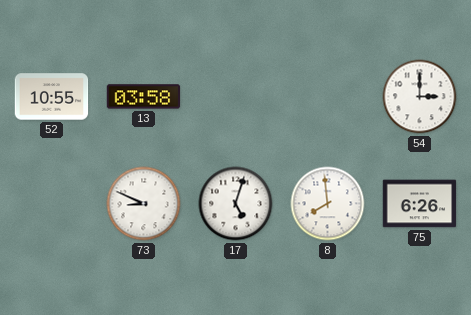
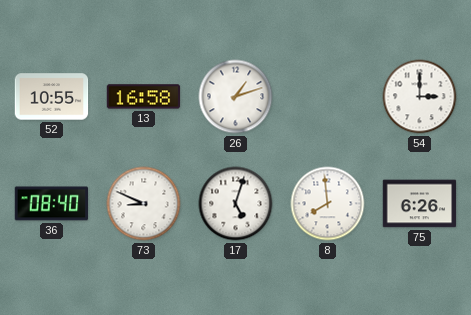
13: 03:58 -> 16:58
26: none -> 1:12
36: none -> 08:40
